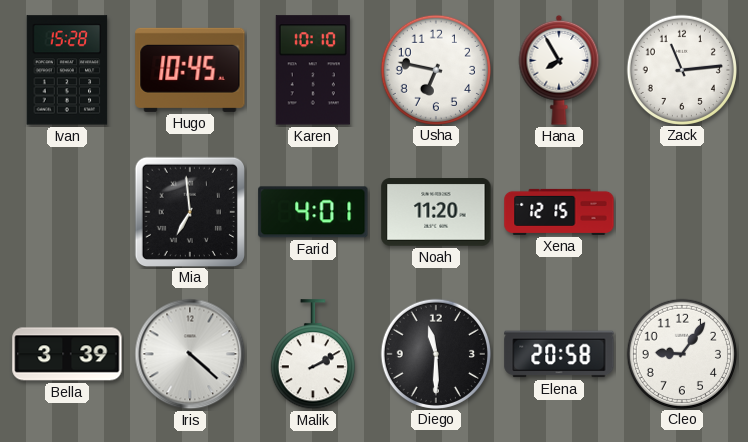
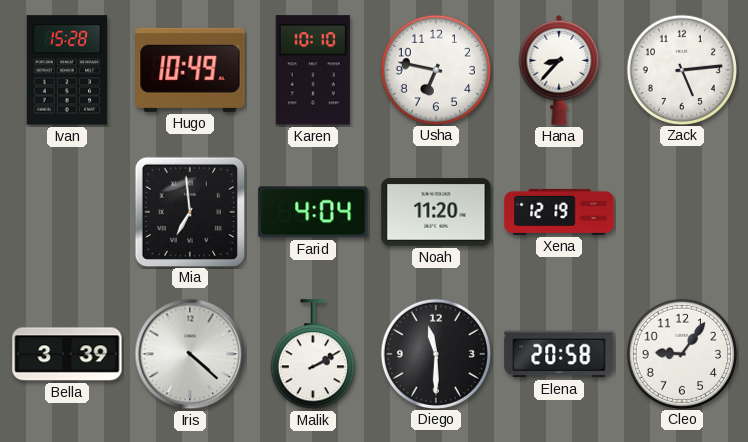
Hugo: 10:45 -> 10:49
Hana: 7:55 -> 8:37
Zack: 11:14 -> 5:14
Farid: 4:01 -> 4:04
Xena: 12:15 -> 12:19
